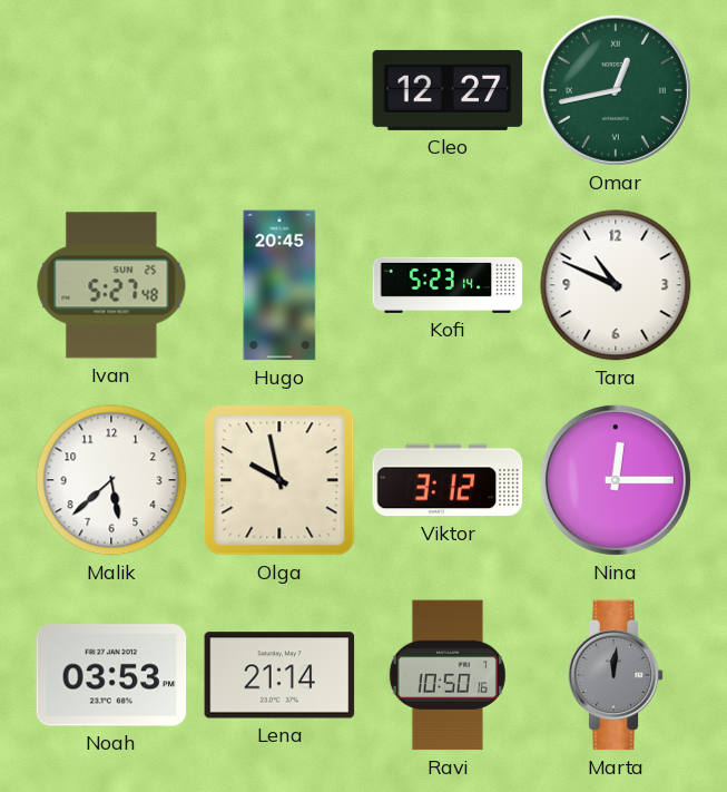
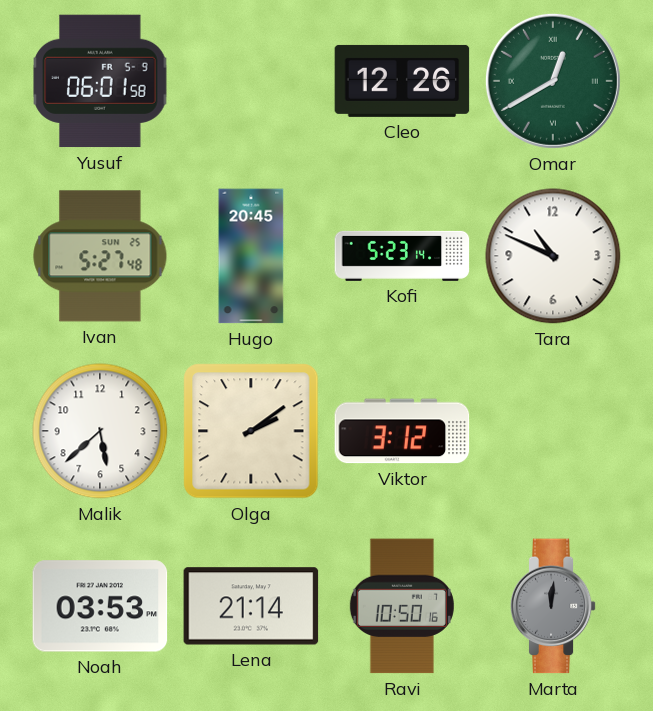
Yusuf: none -> 06:01
Cleo: 12:27 -> 12:26
Omar: 12:43 -> 12:40
Olga: 9:58 -> 2:09
Nina: 12:15 -> none
